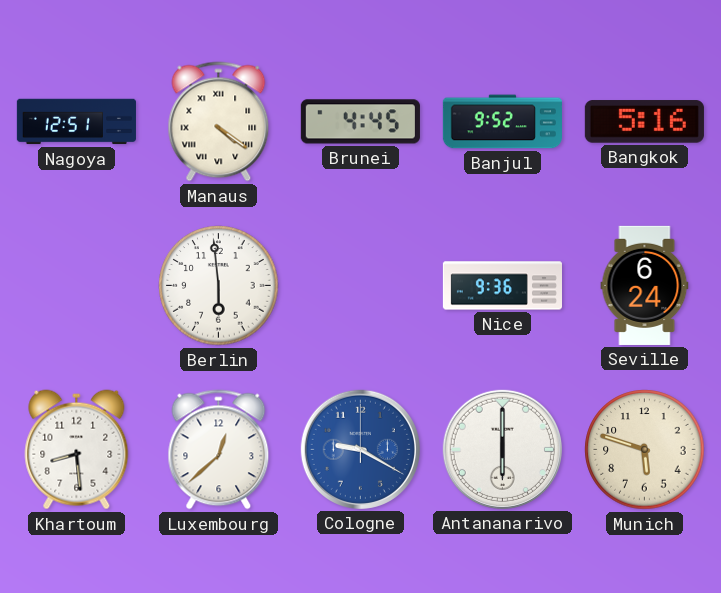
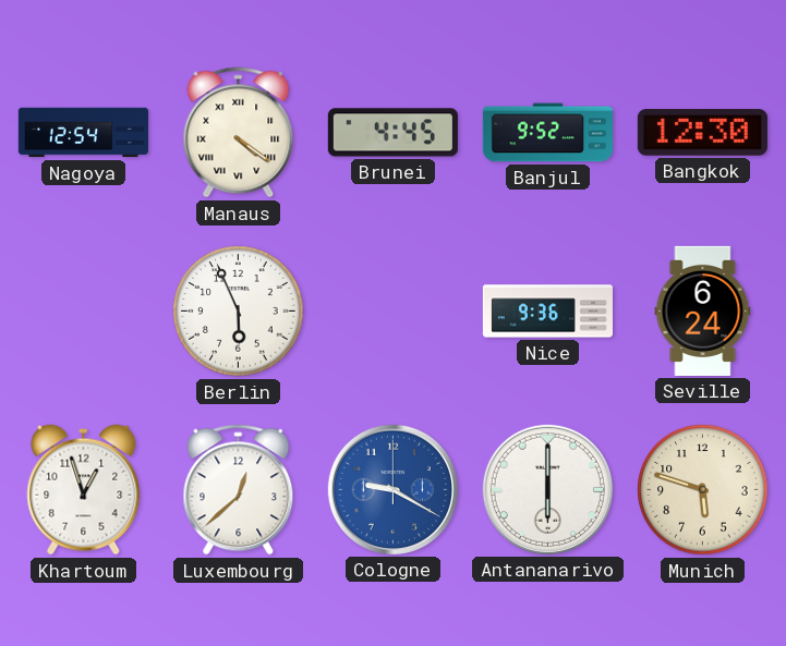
Nagoya: 12:51 -> 12:54
Bangkok: 5:16 -> 12:30
Berlin: 5:59 -> 5:56
Khartoum: 8:29 -> 12:57
